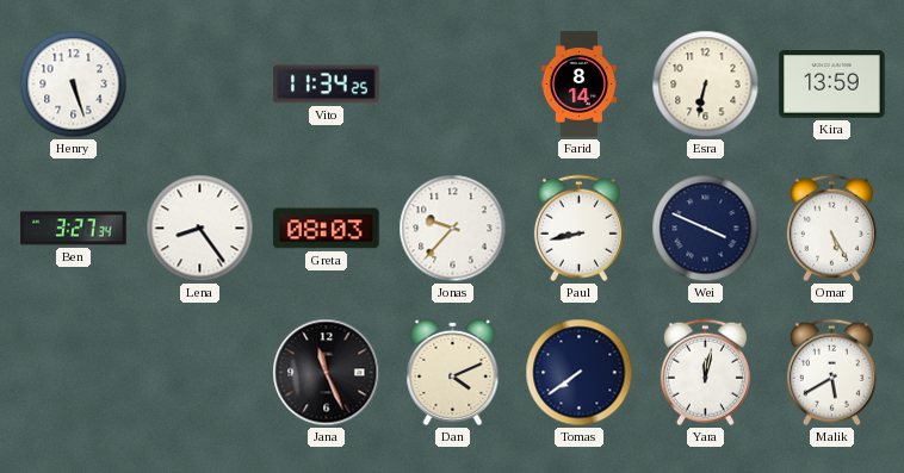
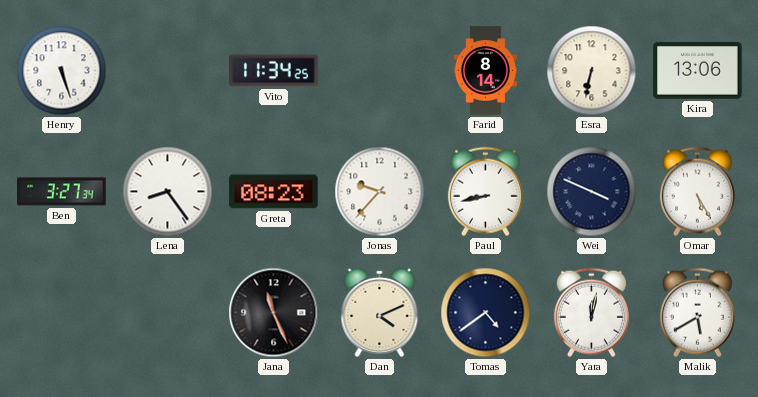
Kira: 13:59 -> 13:06
Greta: 08:03 -> 08:23
Tomas: 7:39 -> 4:39
